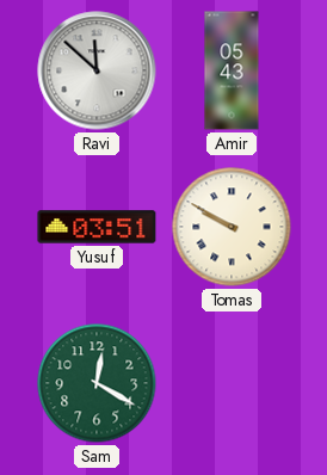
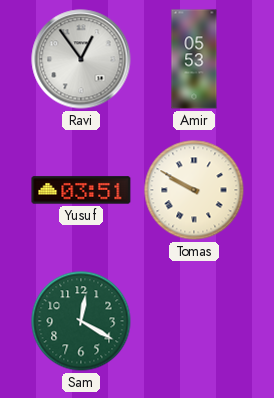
Ravi: 11:52 -> 12:54
Amir: 05:43 -> 05:53
